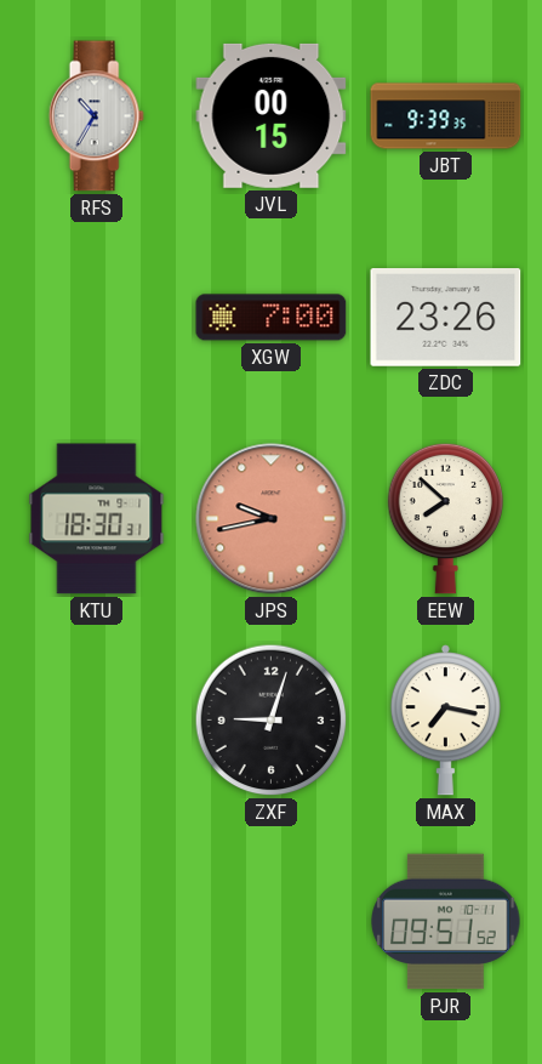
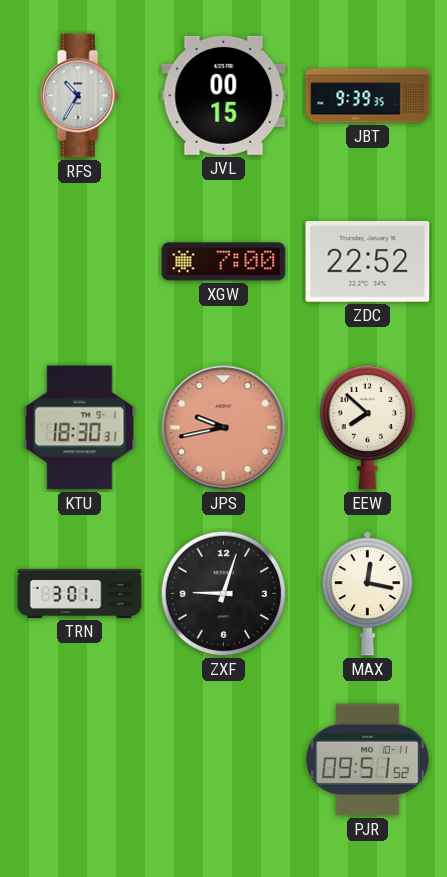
ZDC: 23:26 -> 22:52
TRN: none -> 3:01
MAX: 7:17 -> 12:17
